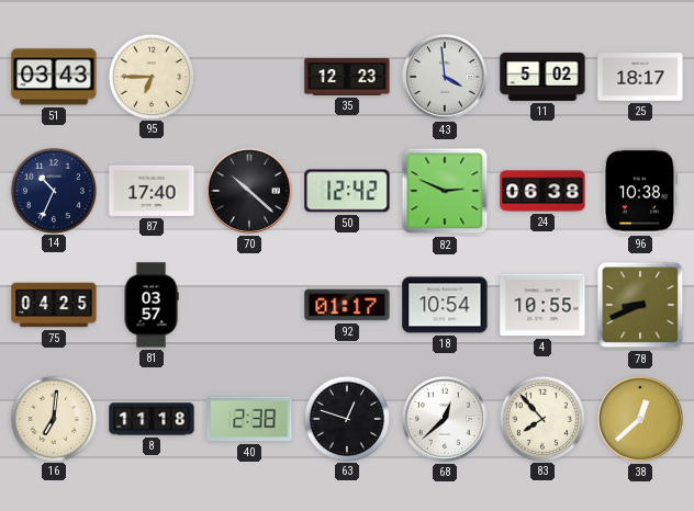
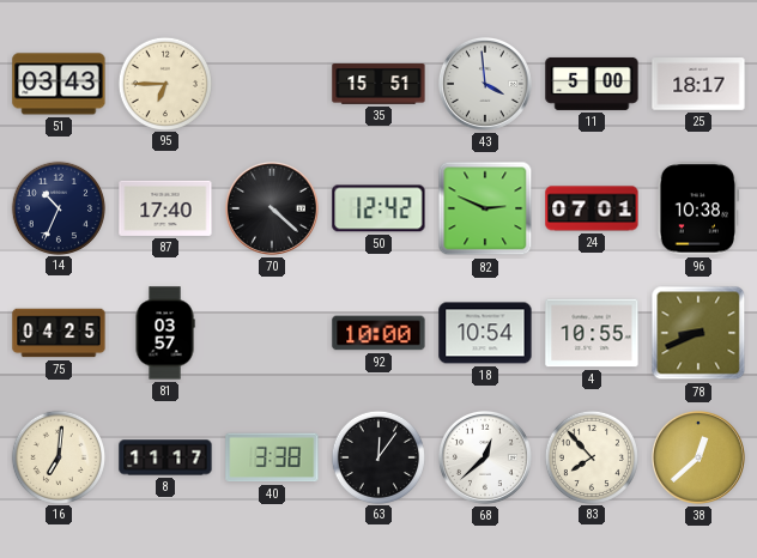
35: 12:23 -> 15:51
11: 5:02 -> 5:00
70: 10:22 -> 4:22
24: 06:38 -> 07:01
92: 01:17 -> 10:00
8: 11:18 -> 11:17
40: 2:38 -> 3:38
63: 12:48 -> 12:06
